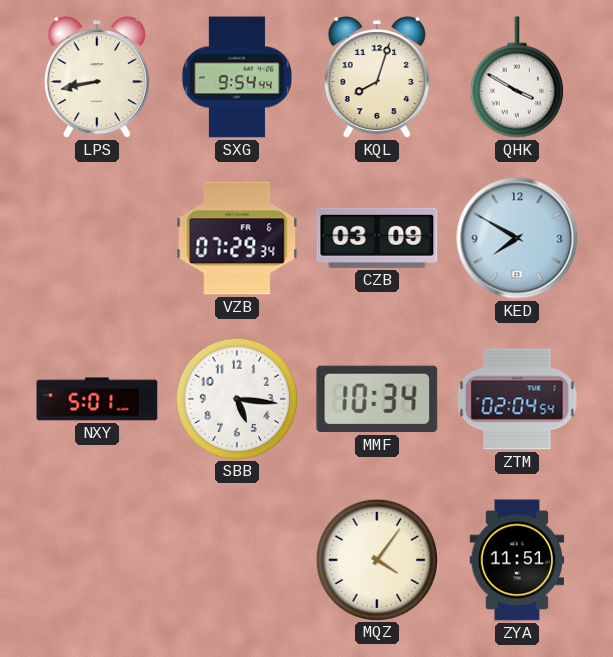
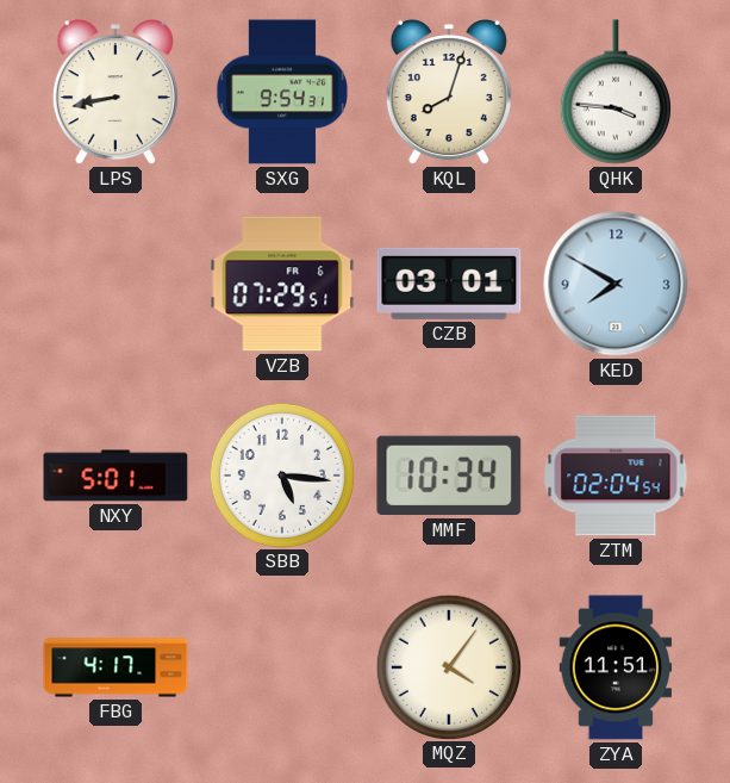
SXG: 9:54:44 -> 9:54:31
QHK: 3:50 -> 3:46
VZB: 07:29:34 -> 07:29:51
CZB: 03:09 -> 03:01
FBG: none -> 4:17
